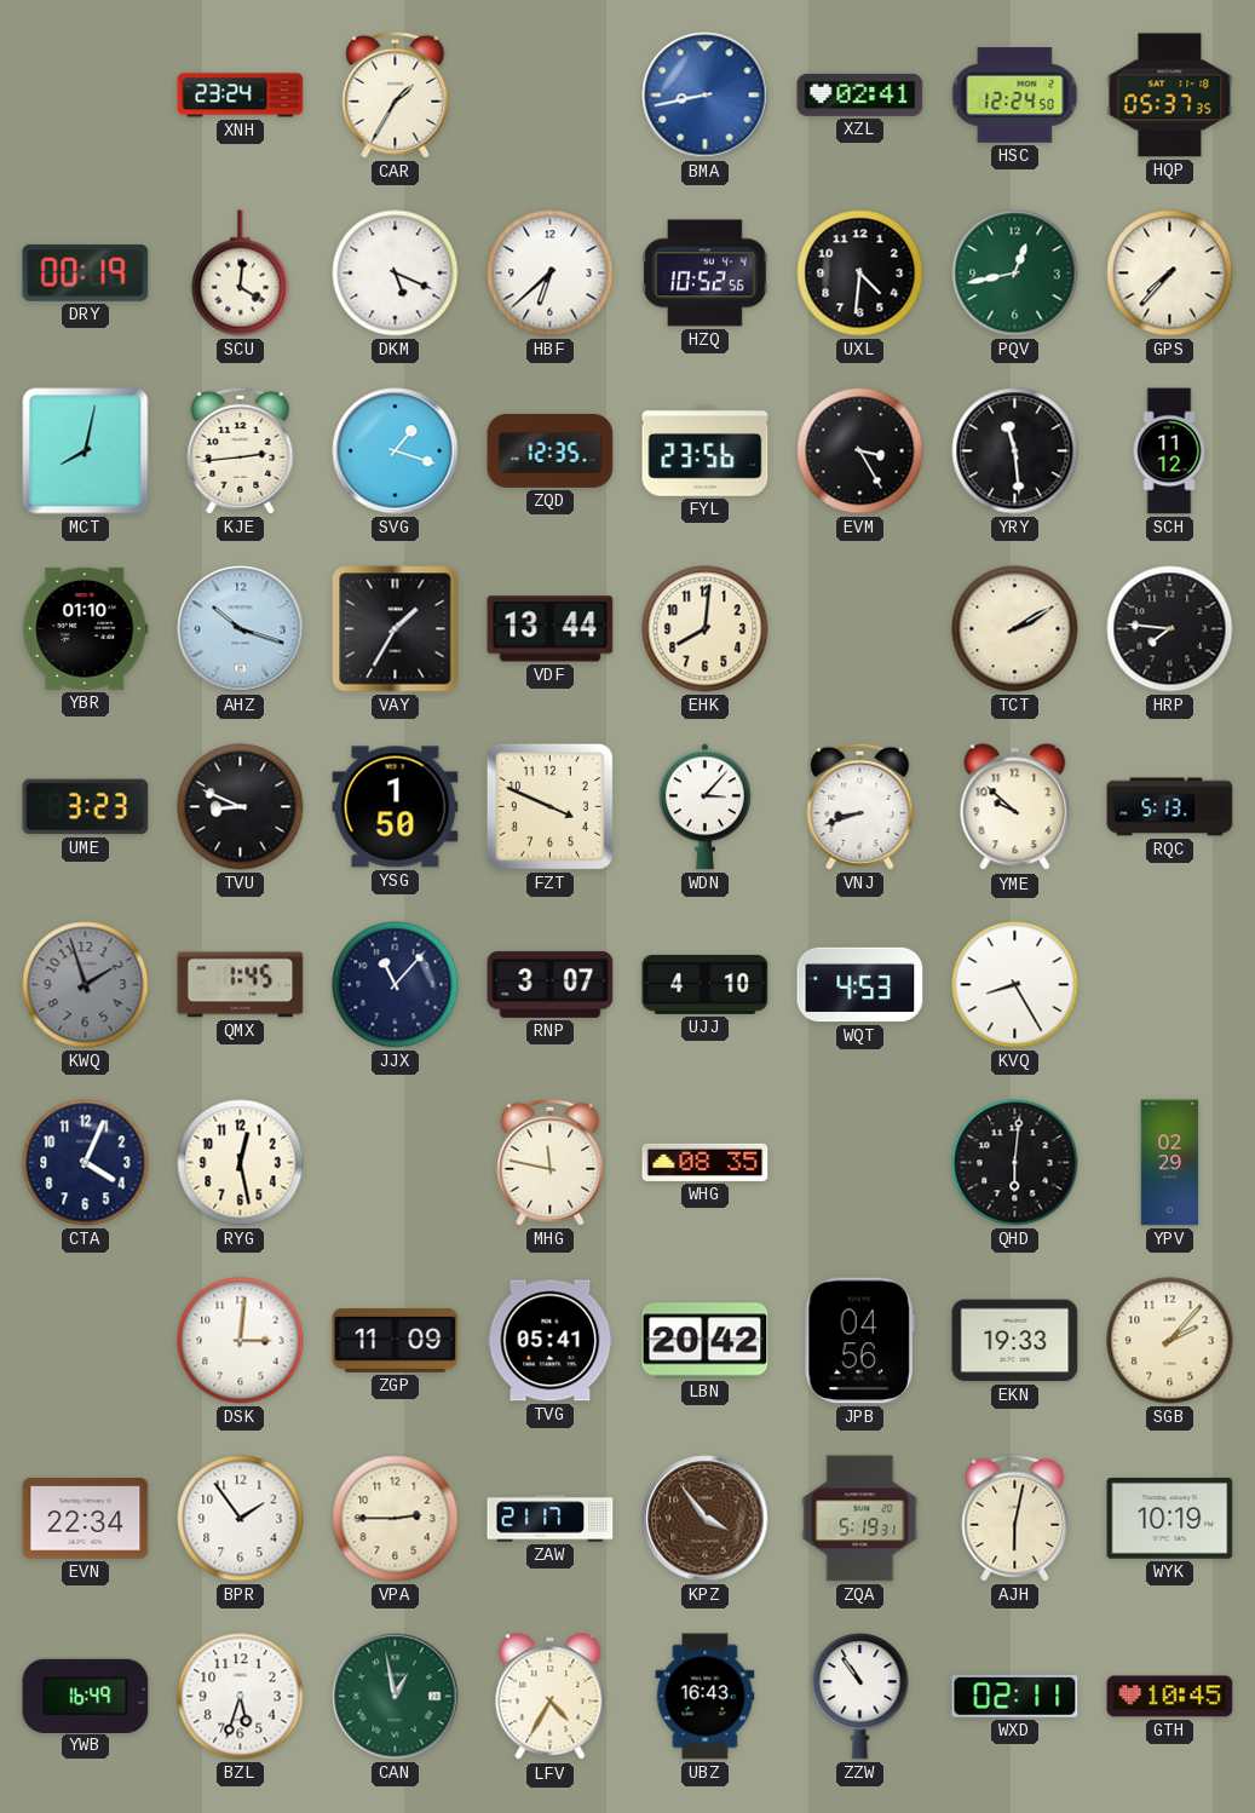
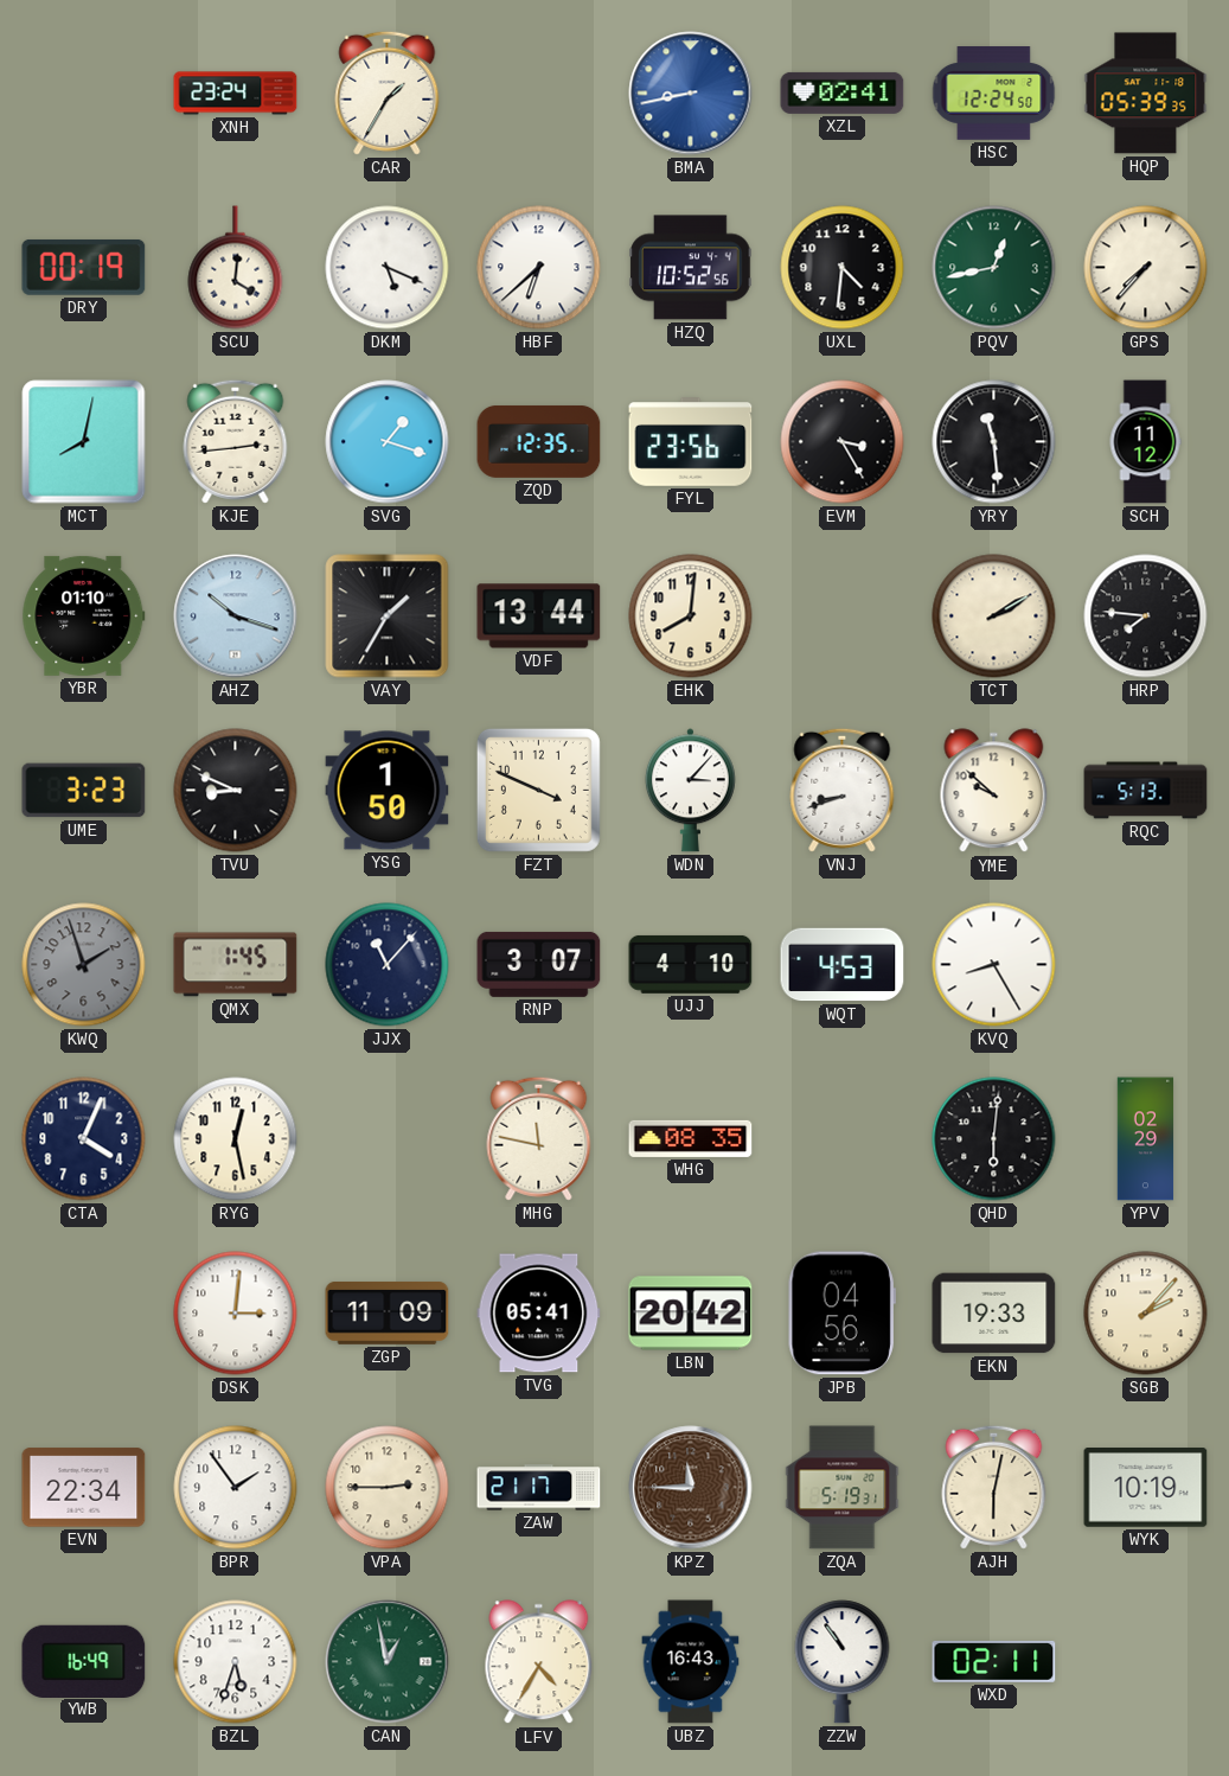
HQP: 05:37 -> 05:39
KPZ: 3:54 -> 11:45
GTH: 10:45 -> none
